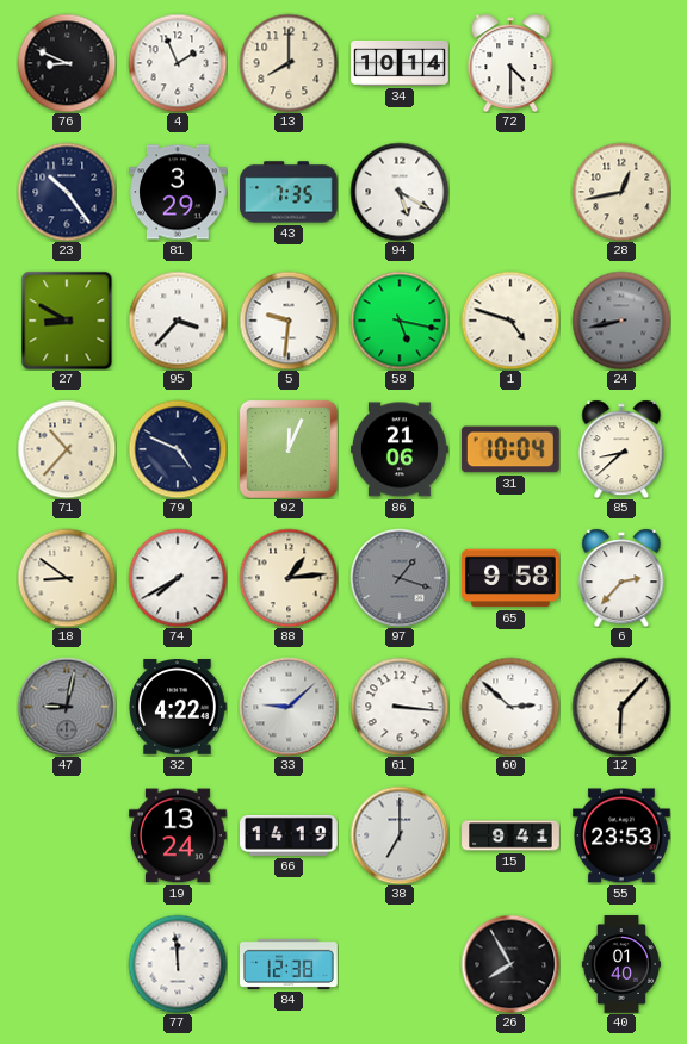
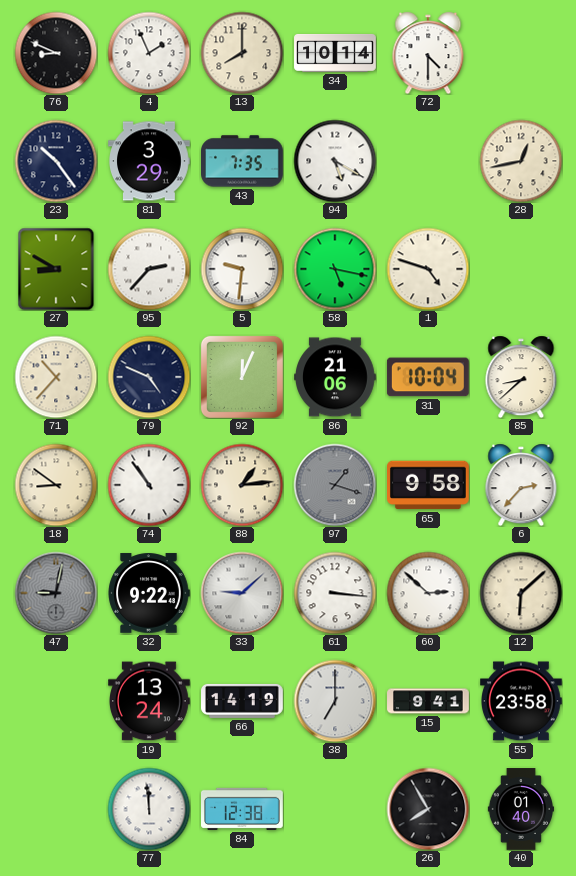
95: 3:37 -> 2:37
24: 8:43 -> none
74: 7:40 -> 10:54
32: 4:22 -> 9:22
12: 6:07 -> 6:08
55: 23:53 -> 23:58
